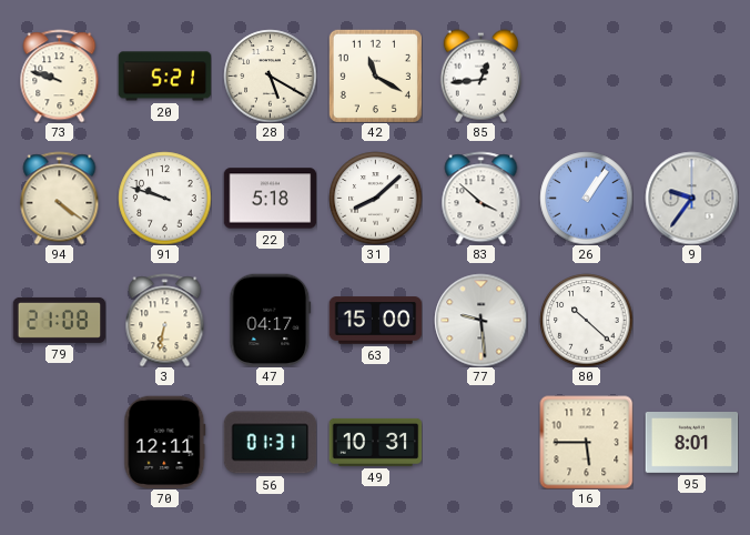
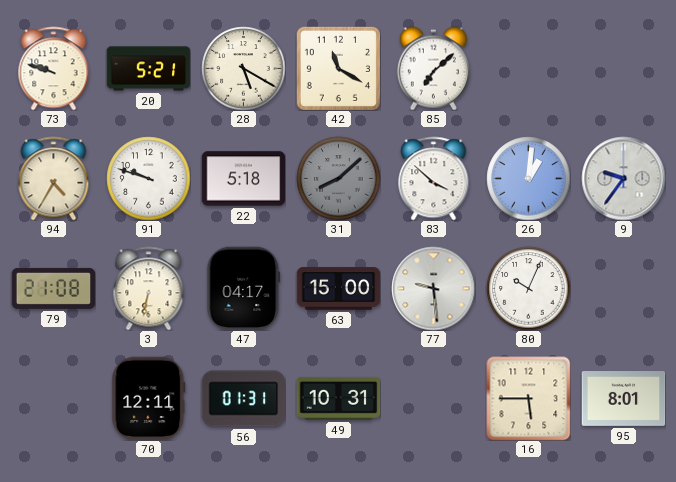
85: 12:44 -> 7:08
94: 4:21 -> 4:35
31 dial: white -> grey
26: 1:06 -> 1:01
80: 10:22 -> 10:04
